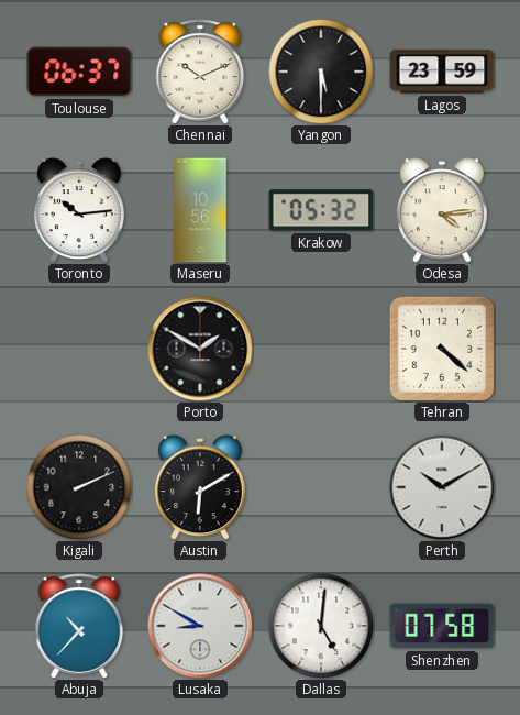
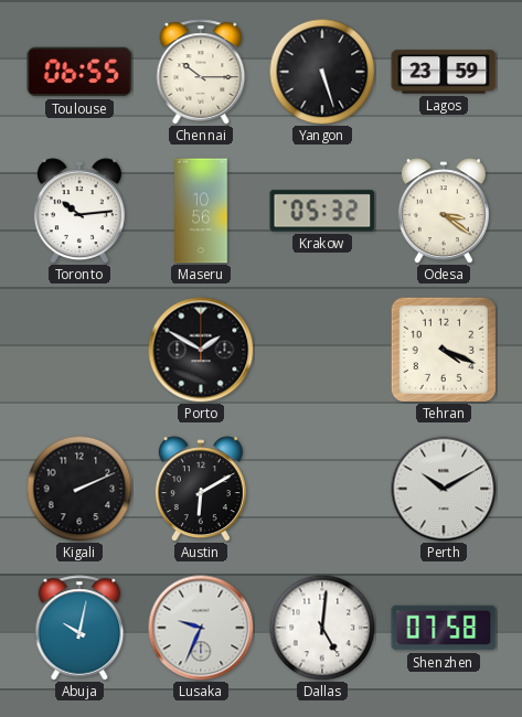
Toulouse: 06:37 -> 06:55
Chennai: 10:11 -> 10:15
Yangon: 5:30 -> 5:27
Odesa: 4:14 -> 3:21
Tehran: 4:22 -> 4:19
Abuja: 10:37 -> 10:02
Lusaka: 8:50 -> 9:34
